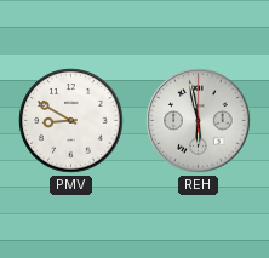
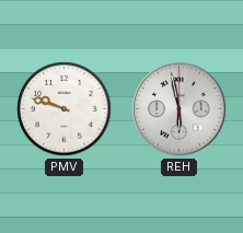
PMV: 8:50 -> 9:48
